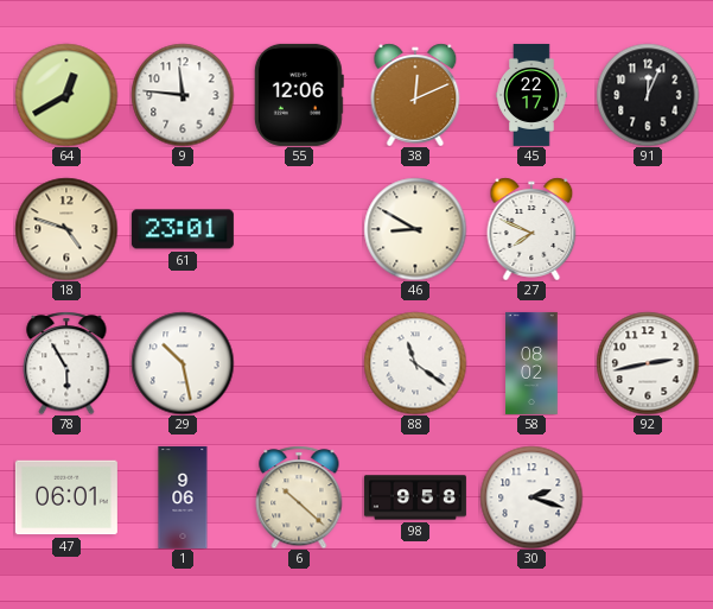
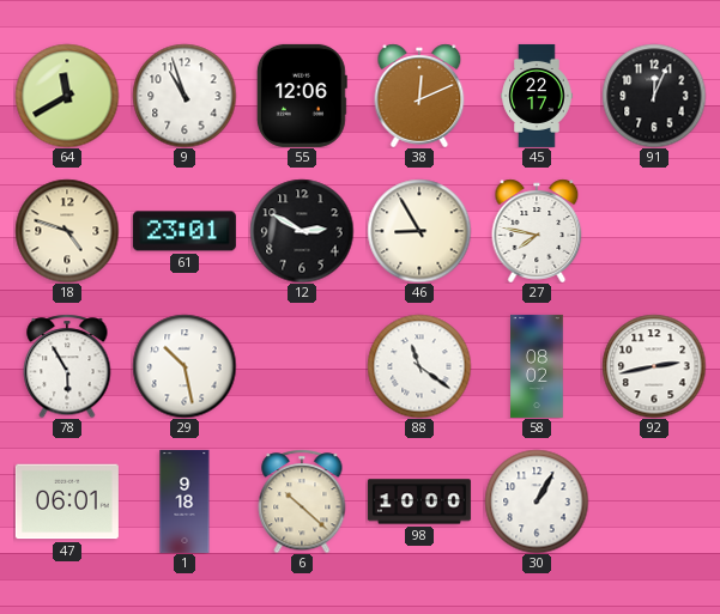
64: 12:40 -> 11:40
9: 11:46 -> 10:57
12: none -> 2:50
46: 8:50 -> 8:55
27: 7:49 -> 7:47
1: 9:06 -> 9:18
98: 9:58 -> 10:00
30: 2:18 -> 1:05
